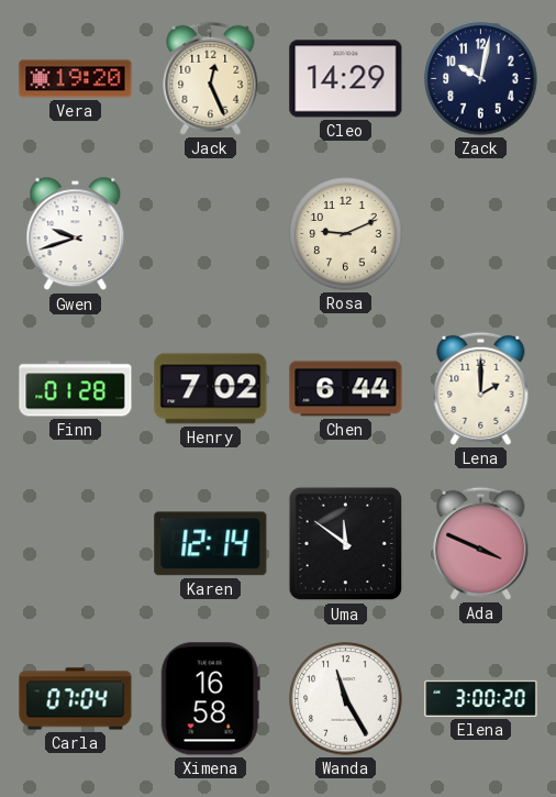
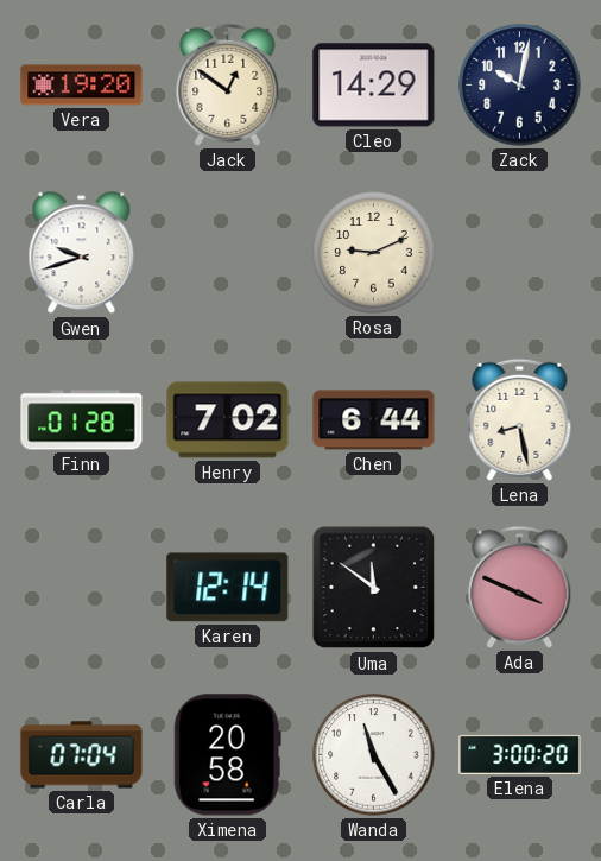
Jack: 12:26 -> 12:51
Lena: 2:00 -> 8:28
Ximena: 16:58 -> 20:58
